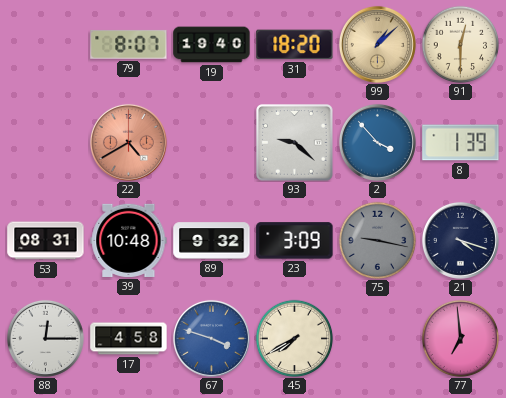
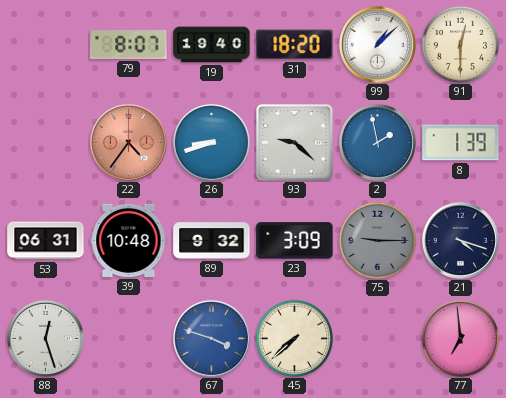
99 dial: champagne -> white
22: 4:40 -> 4:36
26: none -> 8:42
2: 3:53 -> 1:58
53: 08:31 -> 06:31
75: 9:17 -> 9:15
88: 12:15 -> 12:27
17: 4:58 -> none
45: 7:40 -> 7:38
